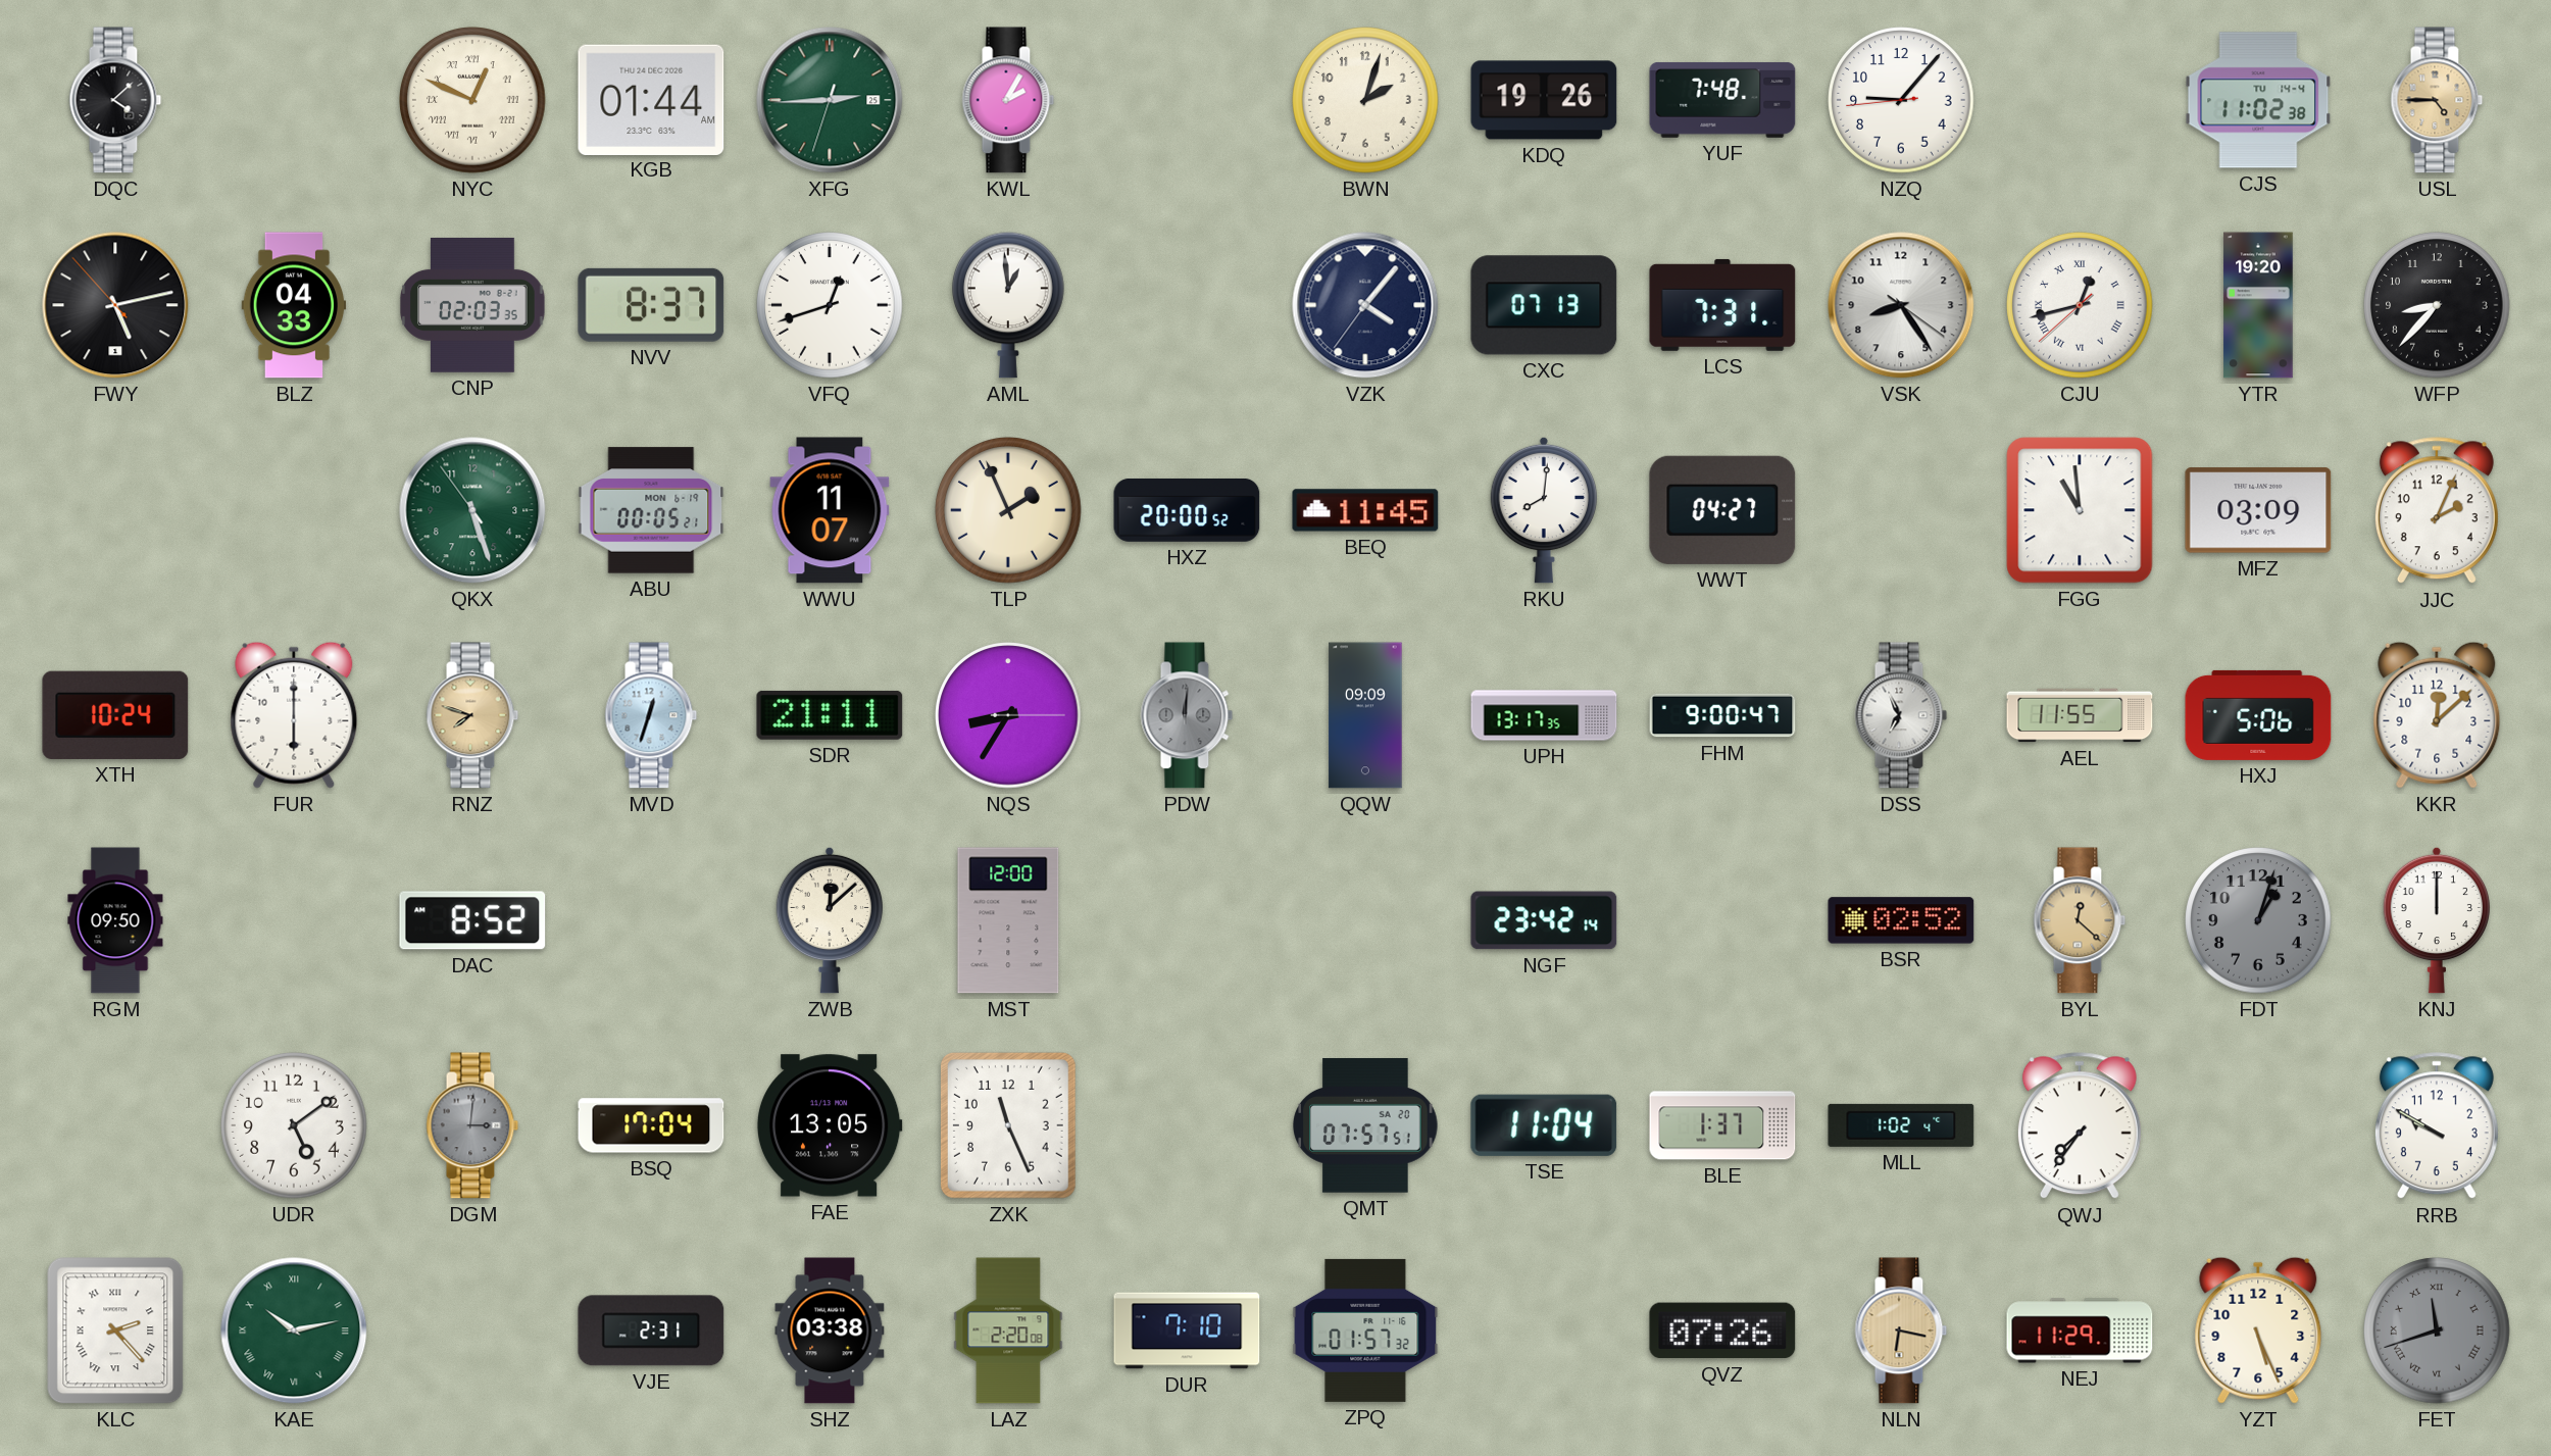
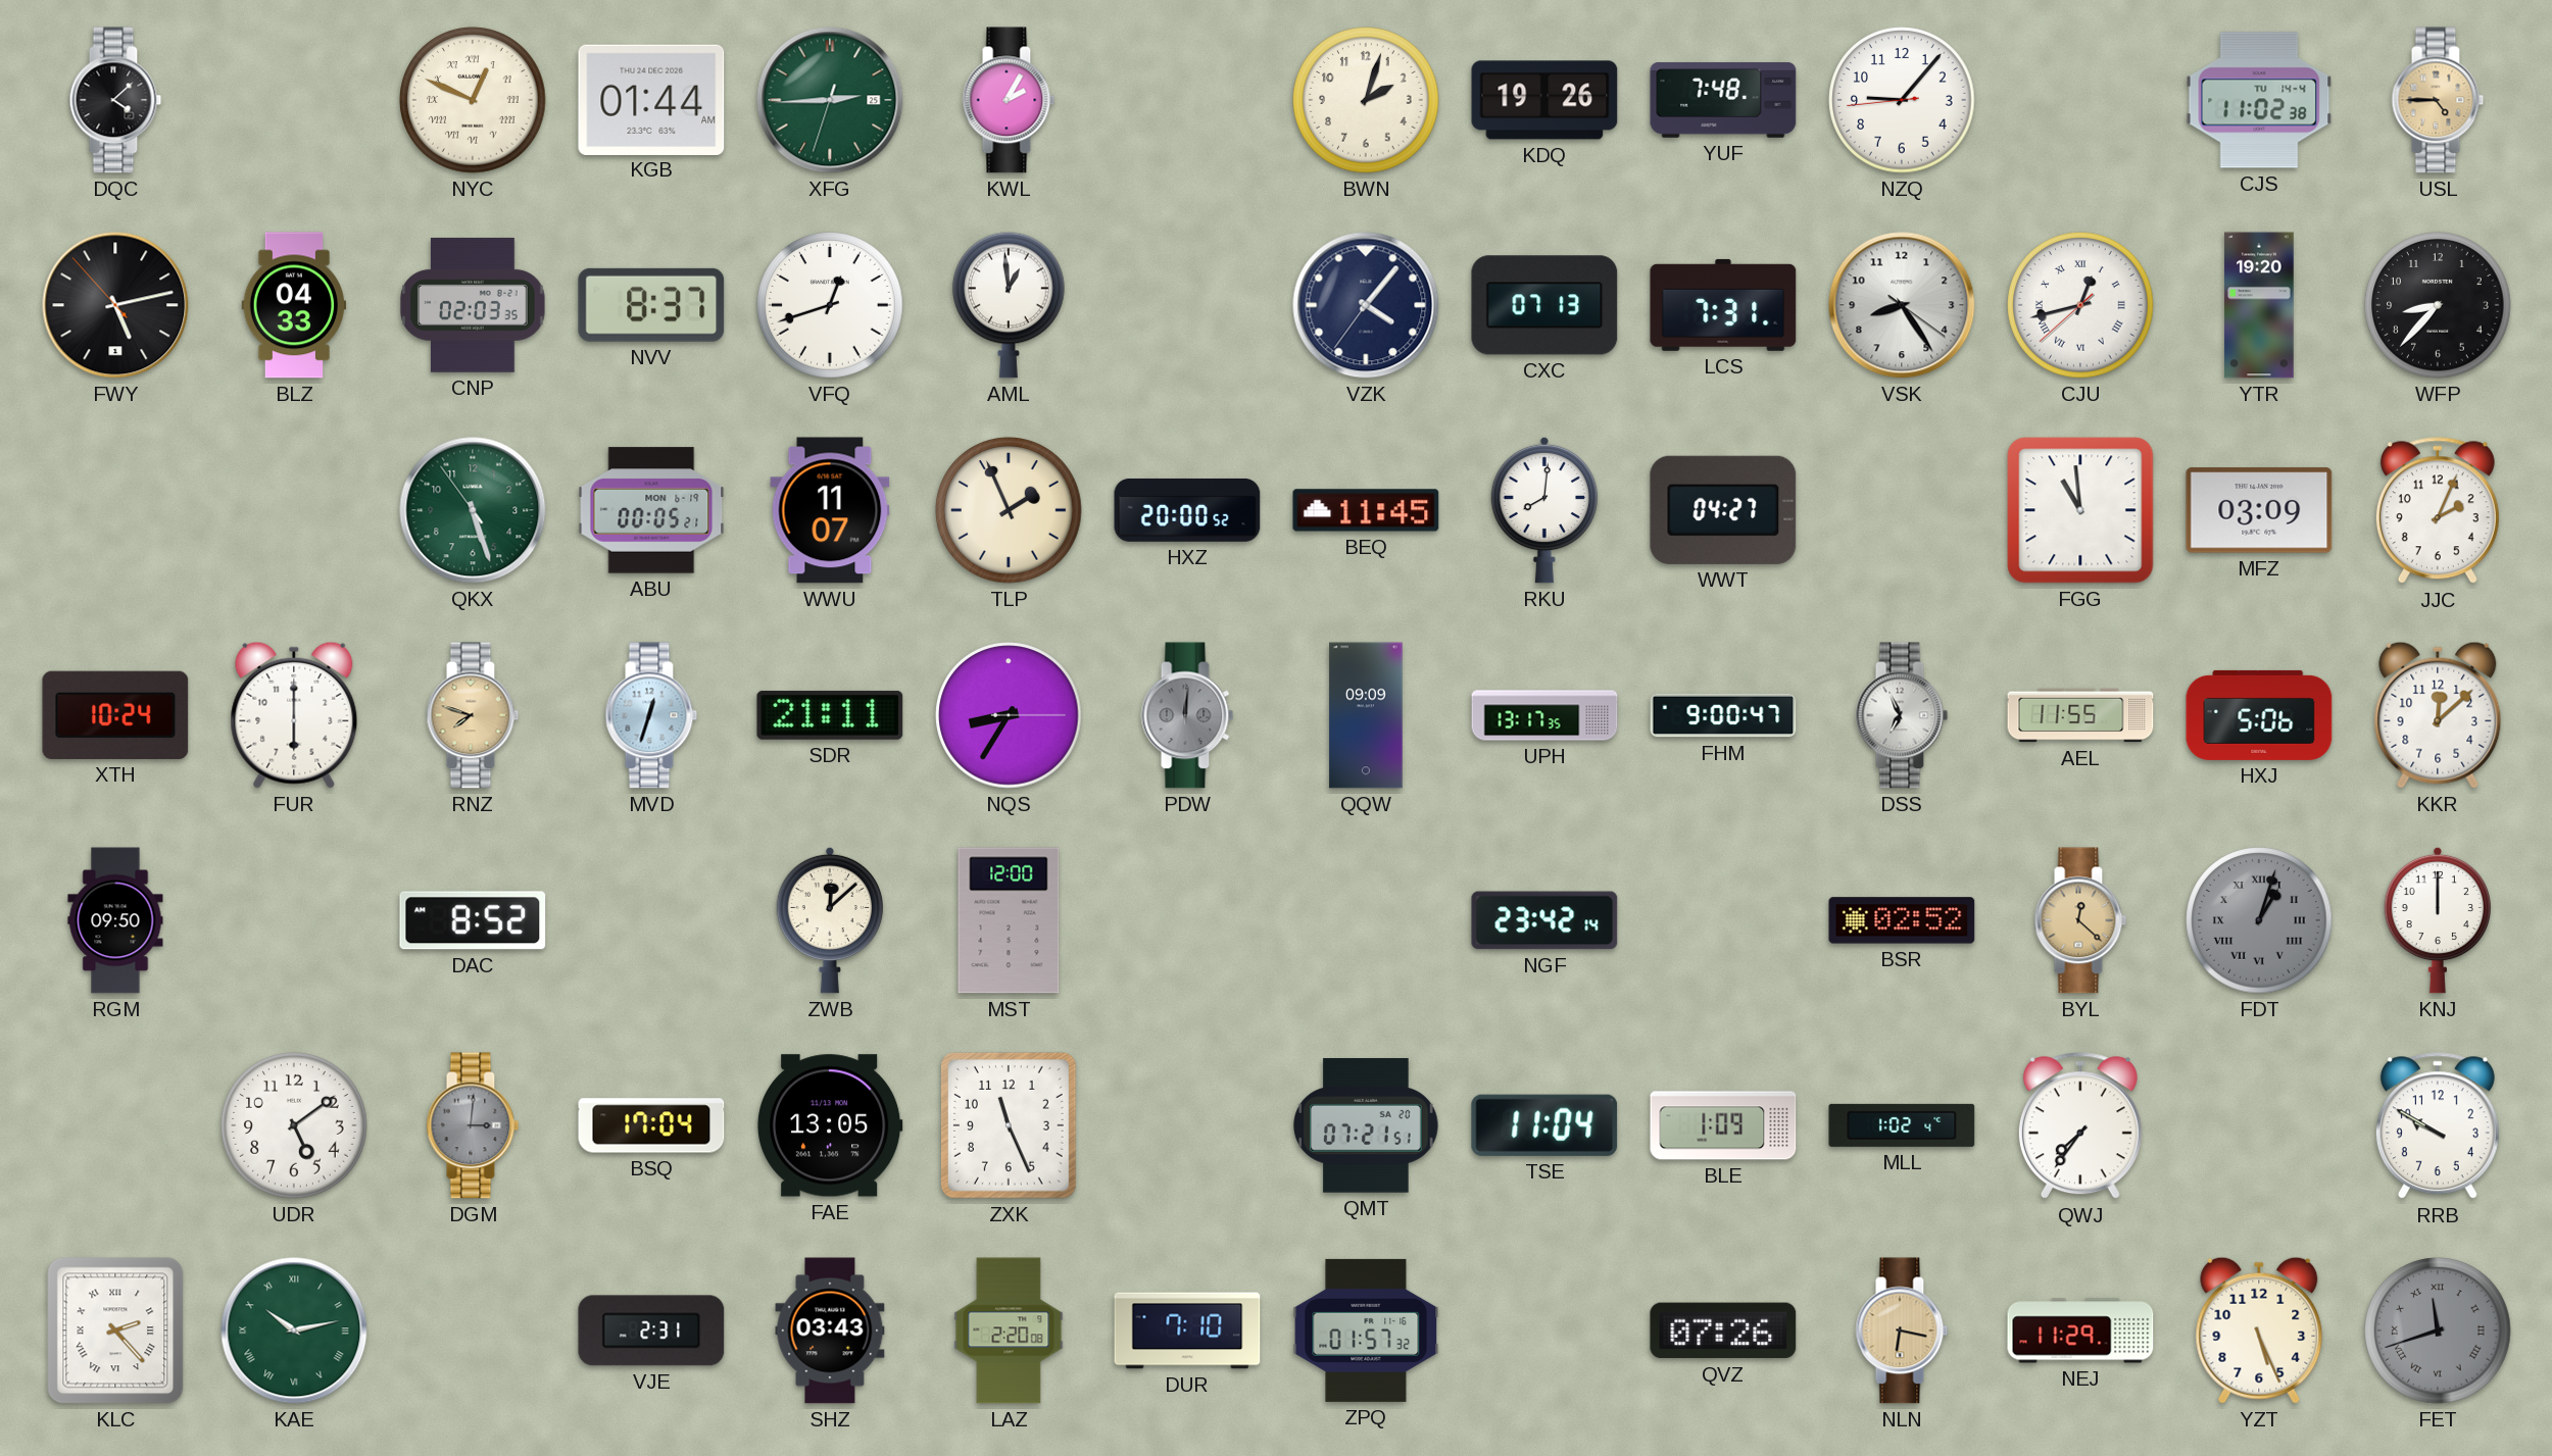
FDT numerals: Arabic -> Roman
QMT: 07:57 -> 07:21
BLE: 1:37 -> 1:09
SHZ: 03:38 -> 03:43
